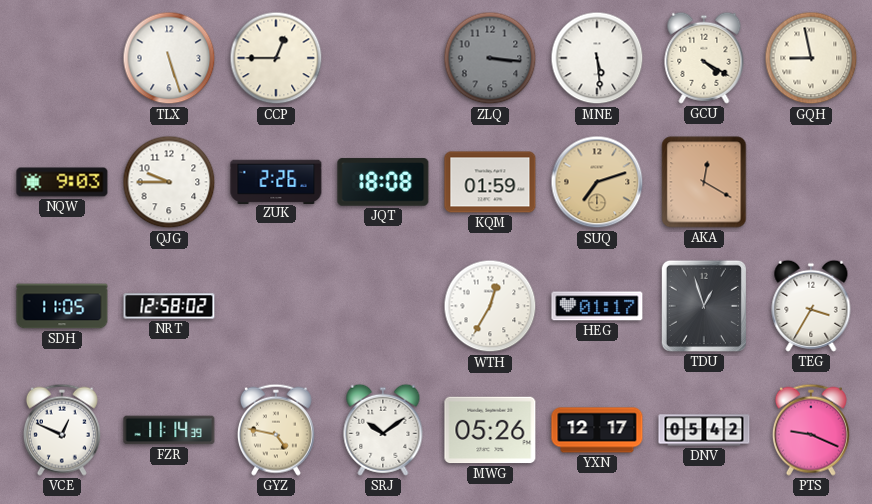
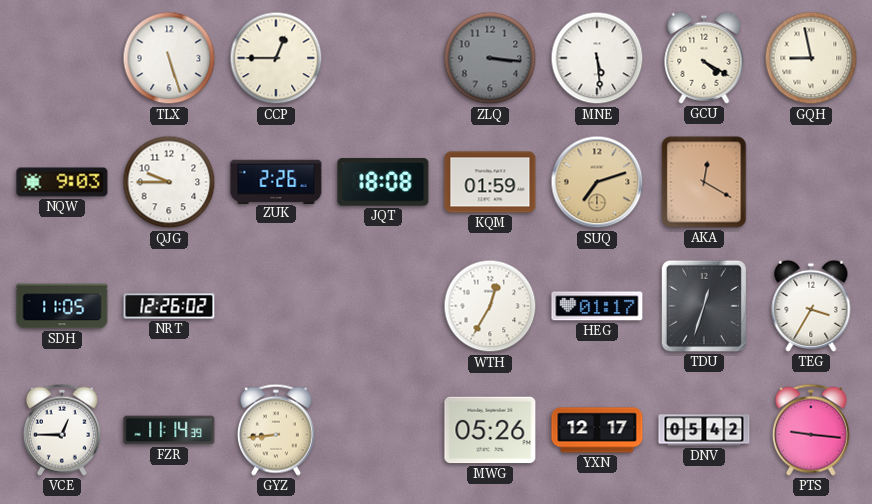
NRT: 12:58 -> 12:26
TDU: 12:57 -> 12:33
VCE: 12:49 -> 12:45
GYZ: 4:47 -> 8:44
SRJ: 10:09 -> none
PTS: 9:19 -> 9:16
